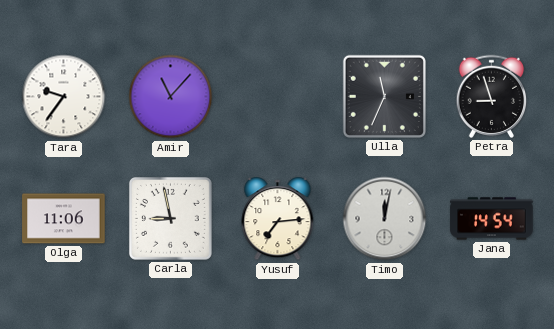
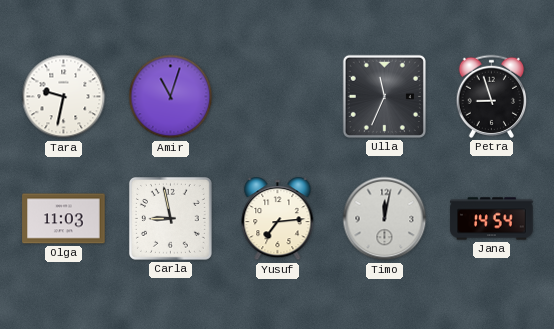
Tara: 9:36 -> 9:32
Amir: 11:07 -> 11:03
Olga: 11:06 -> 11:03
